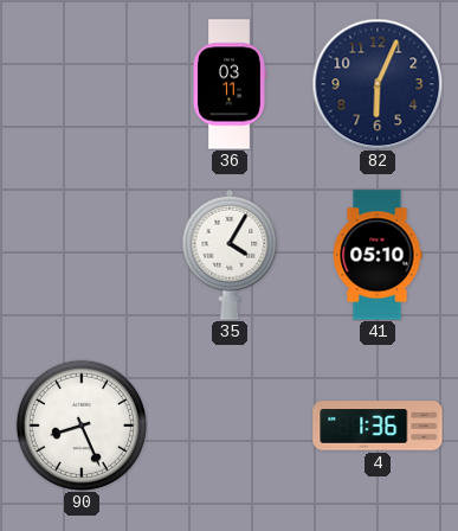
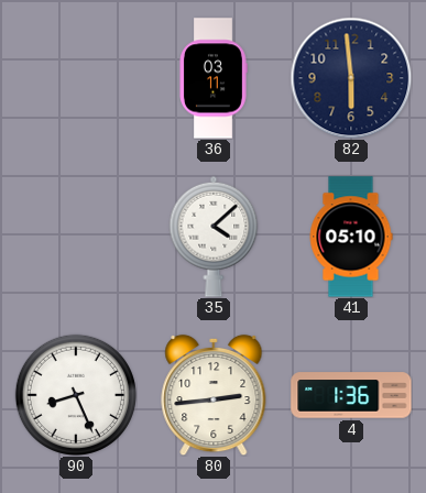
82: 6:04 -> 5:59
35: 4:05 -> 4:08
80: none -> 2:44
